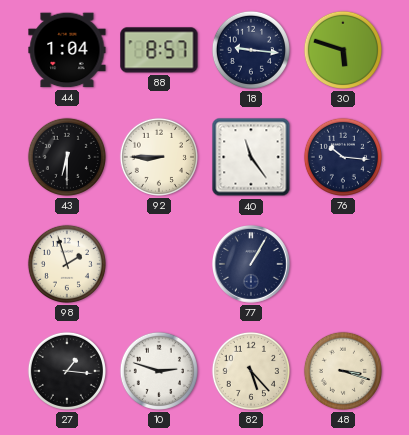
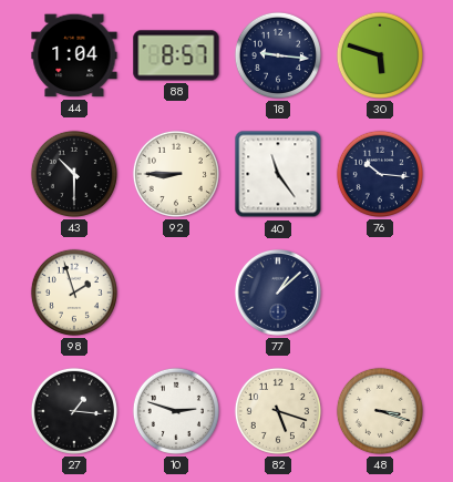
43: 6:30 -> 10:30
77: 1:05 -> 1:08
82: 5:23 -> 5:18
